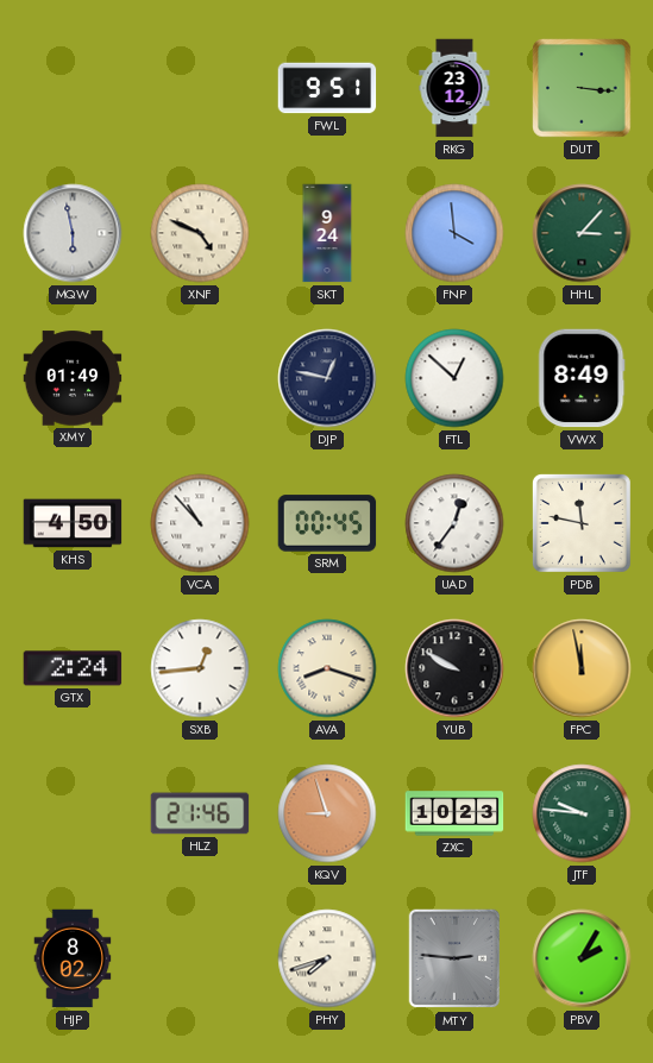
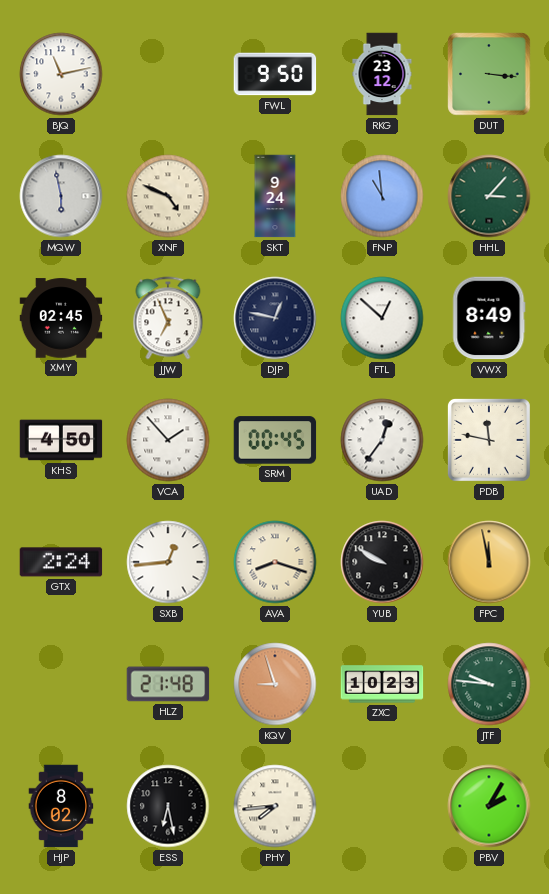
BJQ: none -> 11:13
FWL: 9:51 -> 9:50
FNP: 3:59 -> 10:59
XMY: 01:49 -> 02:45
JJW: none -> 6:56
VCA: 10:53 -> 1:53
HLZ: 21:46 -> 21:48
ESS: none -> 6:28
PHY: 7:42 -> 7:44
MTY: 2:46 -> none
